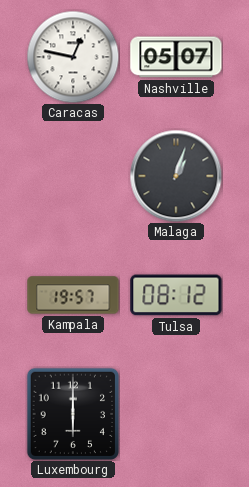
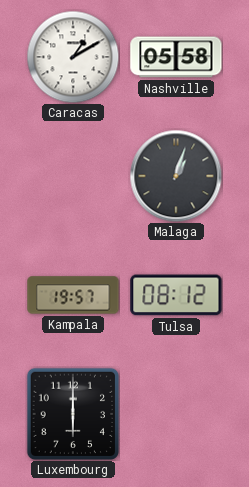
Caracas: 12:47 -> 1:10
Nashville: 05:07 -> 05:58
